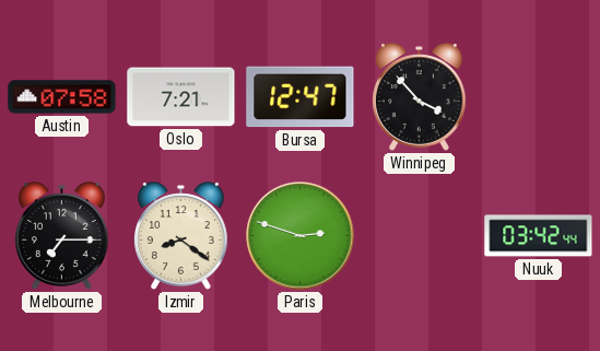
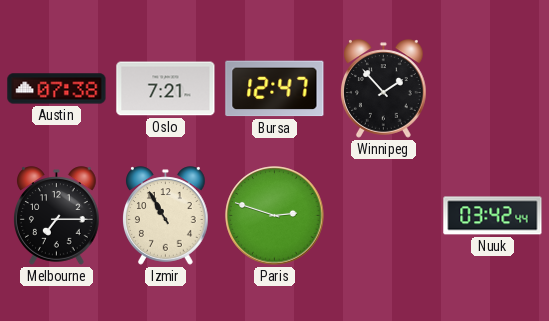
Austin: 07:58 -> 07:38
Winnipeg: 3:53 -> 1:53
Izmir: 8:21 -> 10:55
